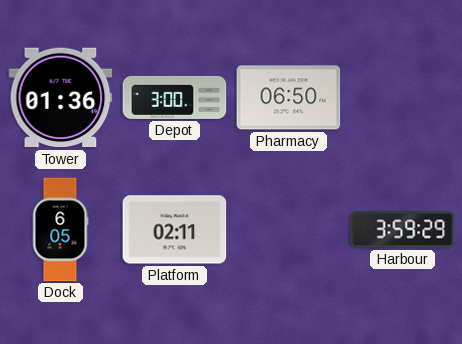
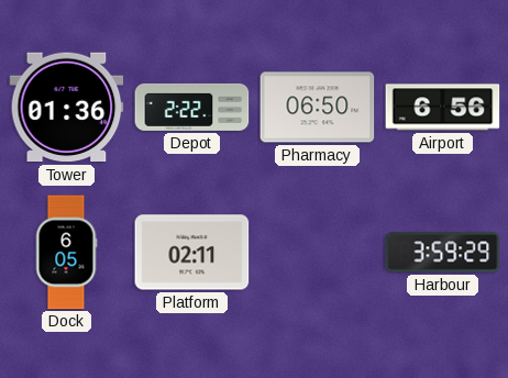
Depot: 3:00 -> 2:22
Airport: none -> 6:56
